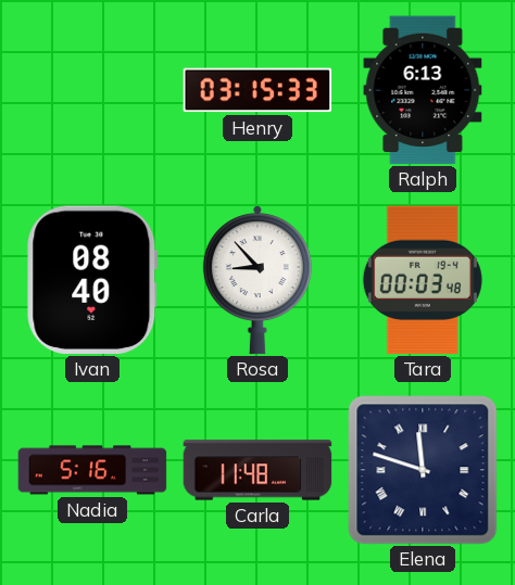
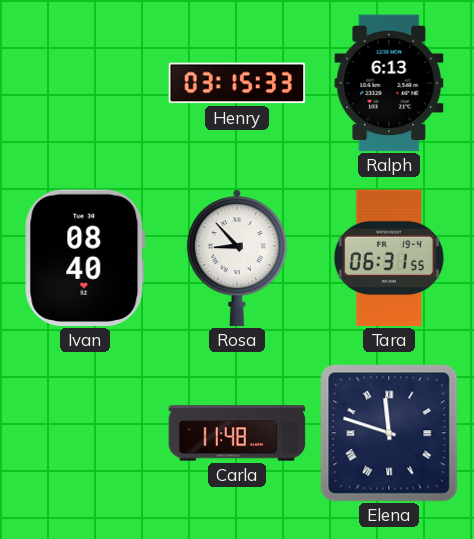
Tara: 00:03 -> 06:31
Nadia: 5:16 -> none
